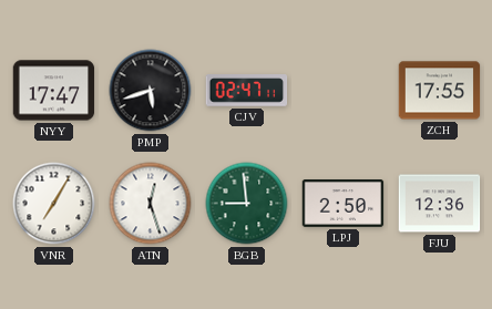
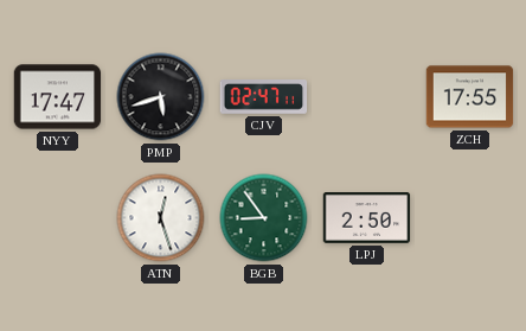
VNR: 7:05 -> none
BGB: 8:59 -> 8:54
FJU: 12:36 -> none
